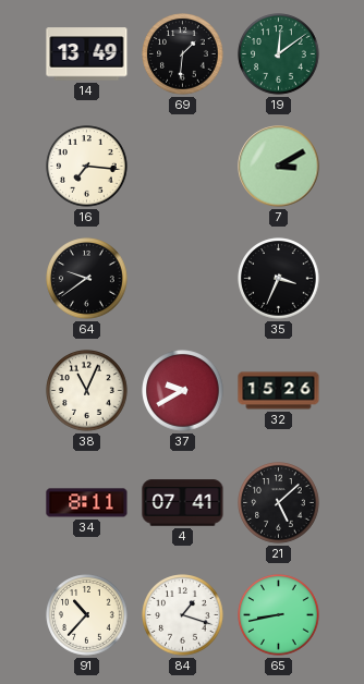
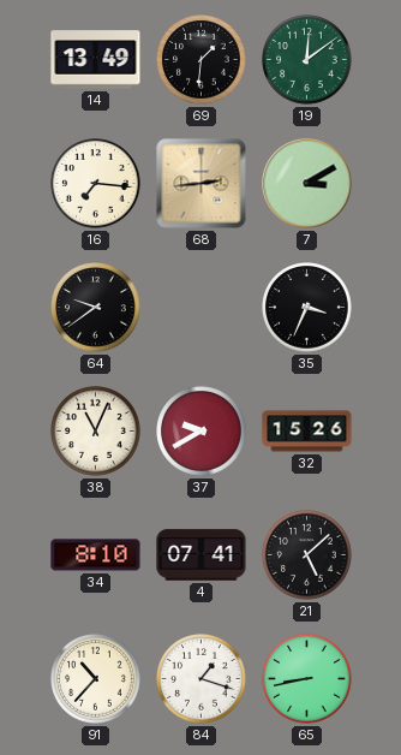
68: none -> 2:44
34: 8:11 -> 8:10
